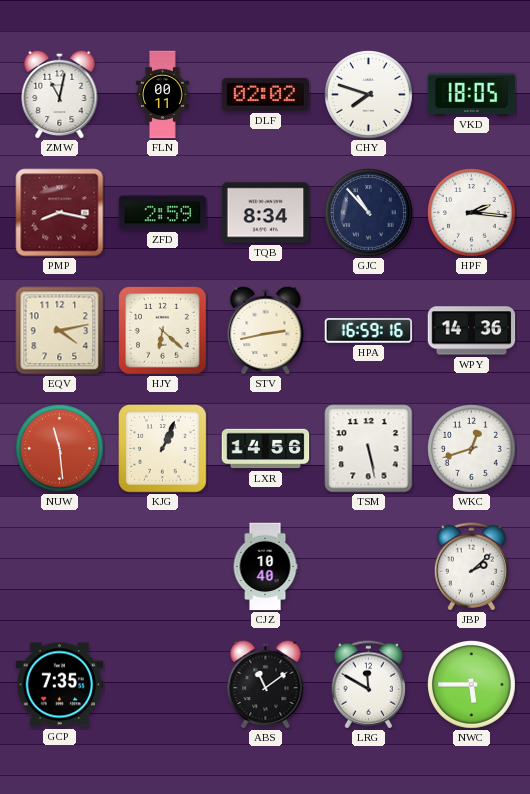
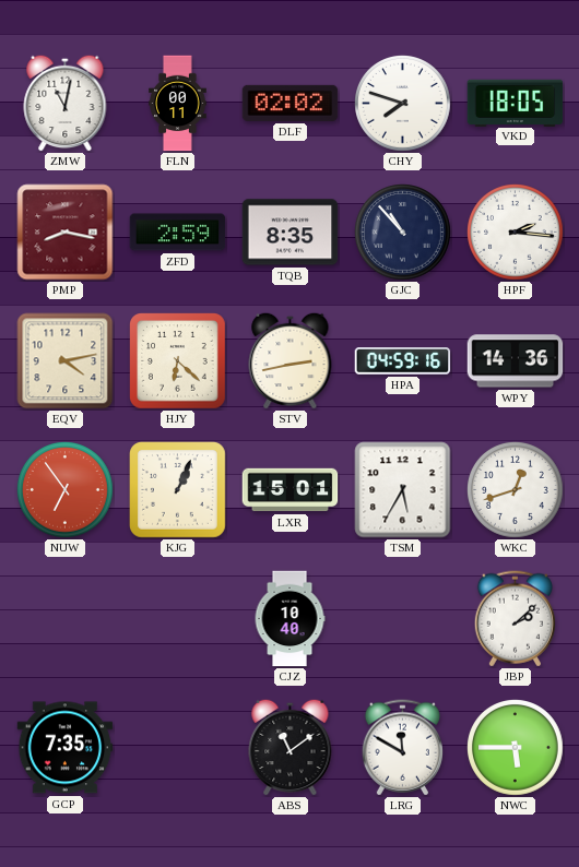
TQB: 8:34 -> 8:35
HPA: 16:59 -> 04:59
NUW: 11:29 -> 6:54
LXR: 14:56 -> 15:01
TSM: 5:28 -> 5:35
